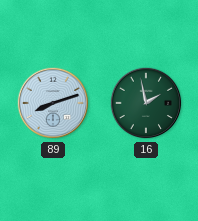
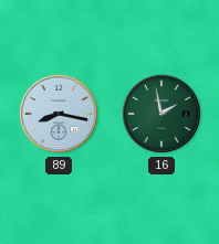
89: 8:12 -> 8:17
